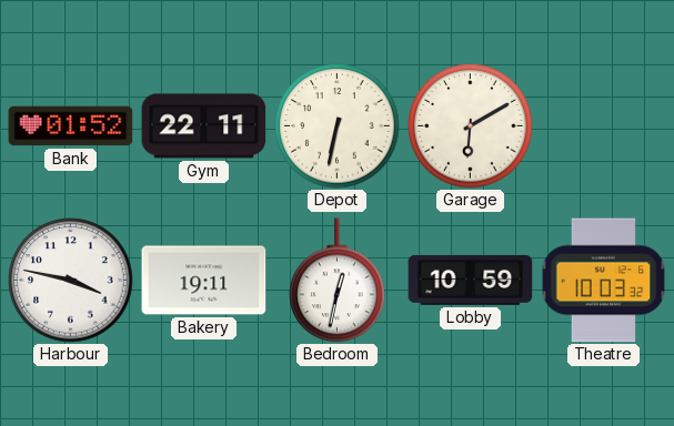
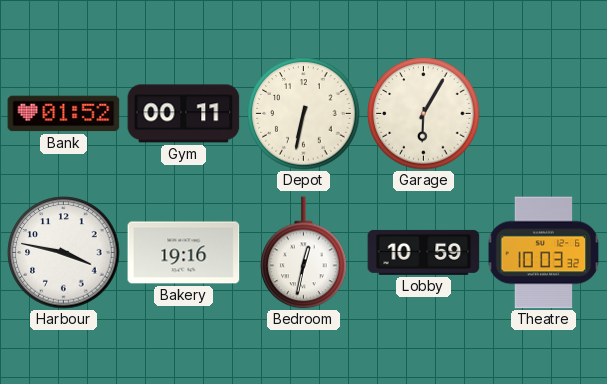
Gym: 22:11 -> 00:11
Garage: 6:10 -> 6:05
Bakery: 19:11 -> 19:16
